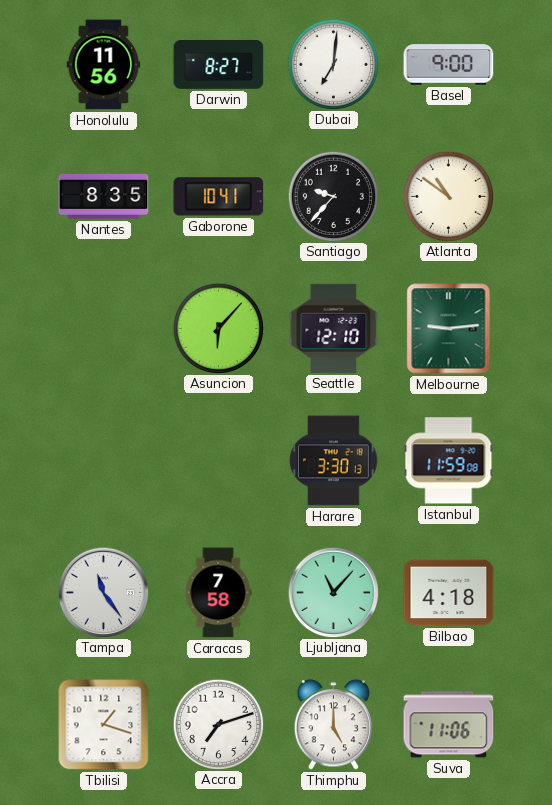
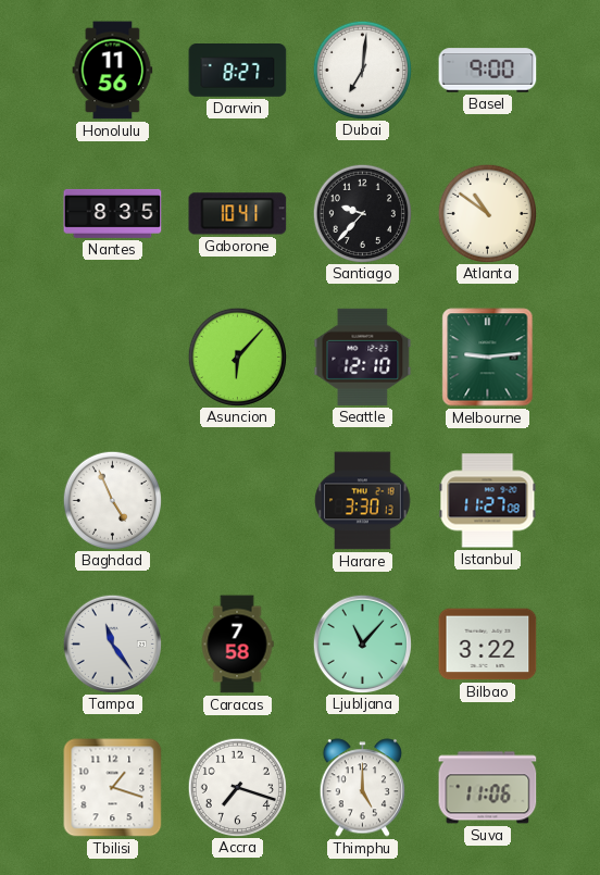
Baghdad: none -> 4:56
Istanbul: 11:59 -> 11:27
Bilbao: 4:18 -> 3:22
Accra: 7:12 -> 7:18
